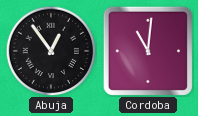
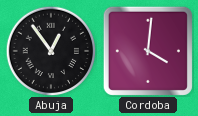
Cordoba: 11:01 -> 4:01
